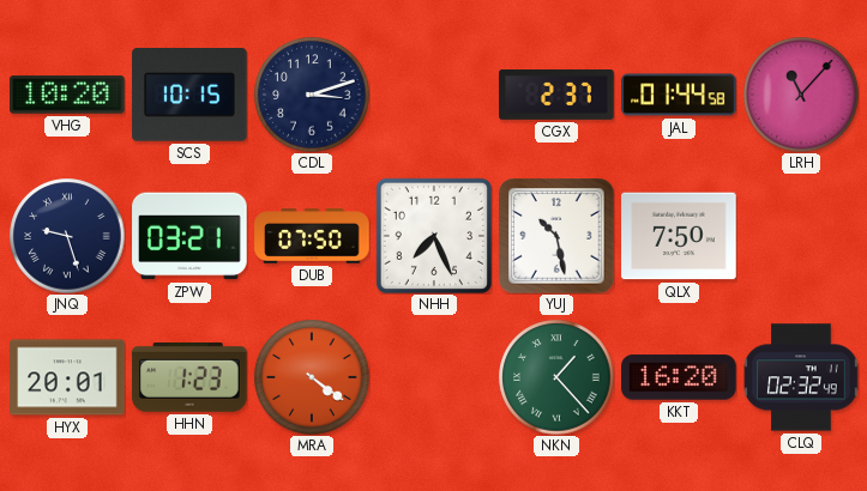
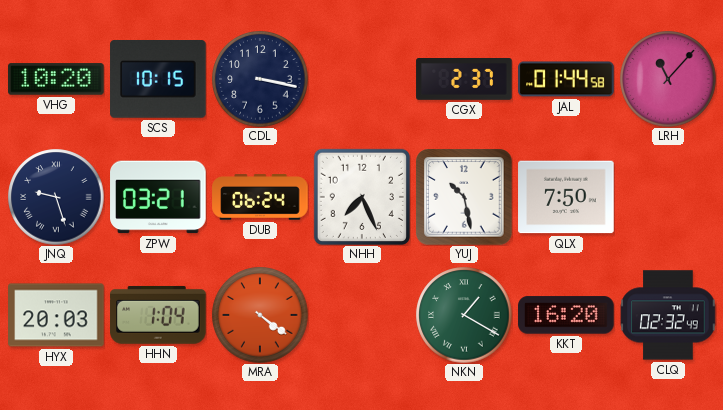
CDL: 3:12 -> 3:17
DUB: 07:50 -> 06:24
HYX: 20:01 -> 20:03
HHN: 1:23 -> 1:04
NKN: 1:23 -> 1:20
